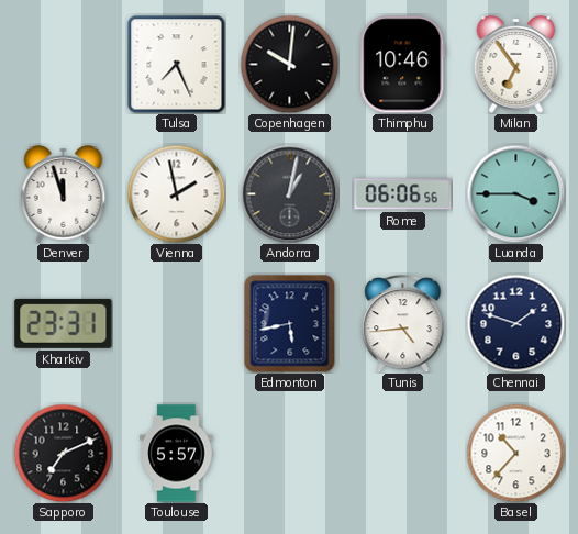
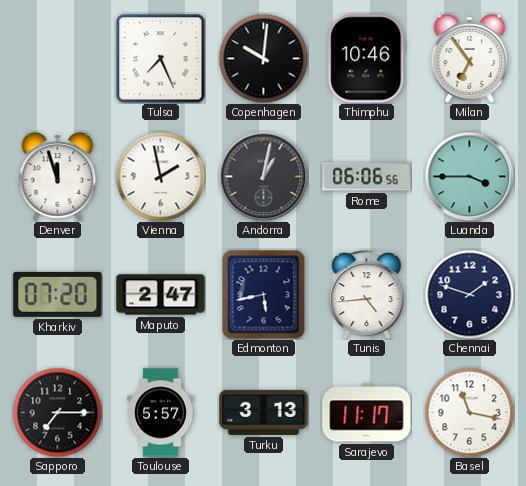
Kharkiv: 23:31 -> 07:20
Maputo: none -> 2:47
Sapporo: 7:11 -> 7:15
Turku: none -> 3:13
Sarajevo: none -> 11:17
Basel: 10:37 -> 11:17
